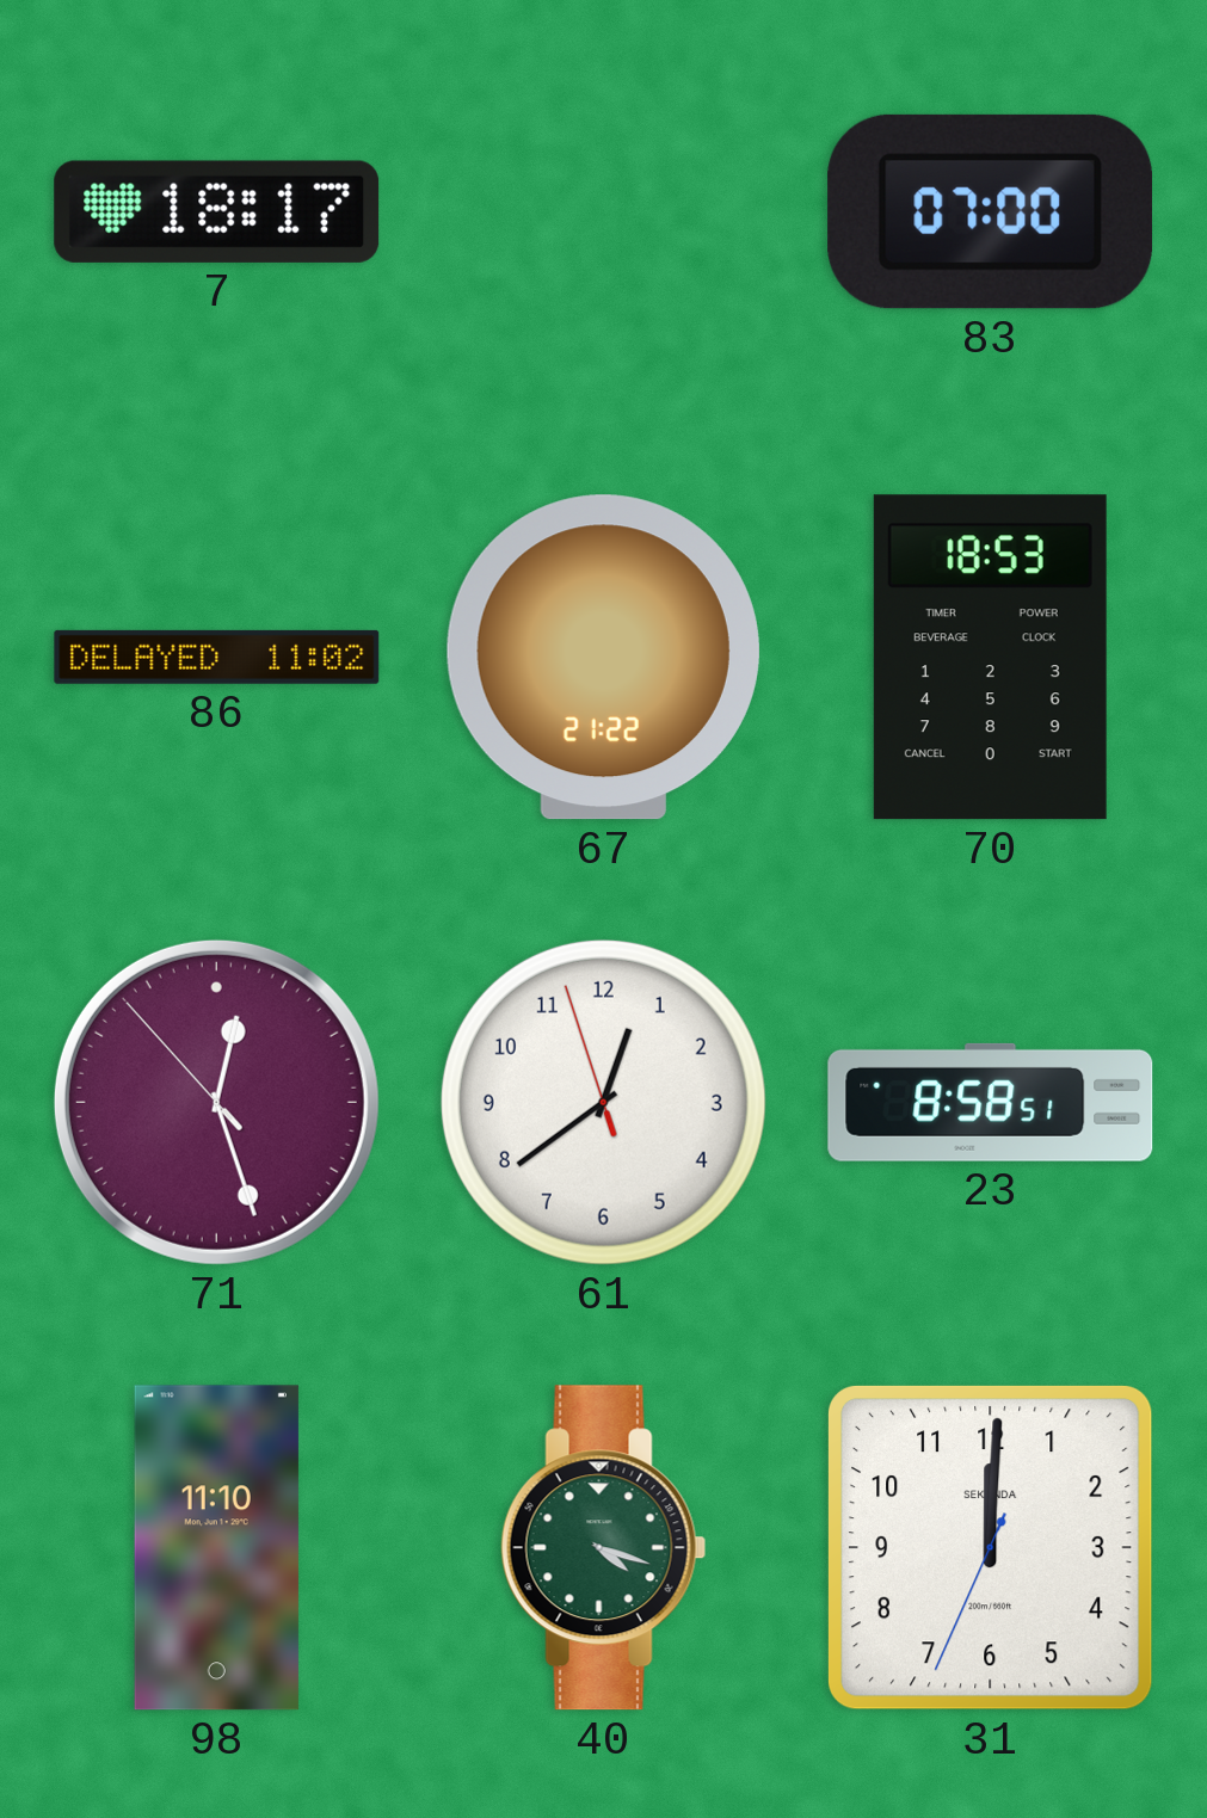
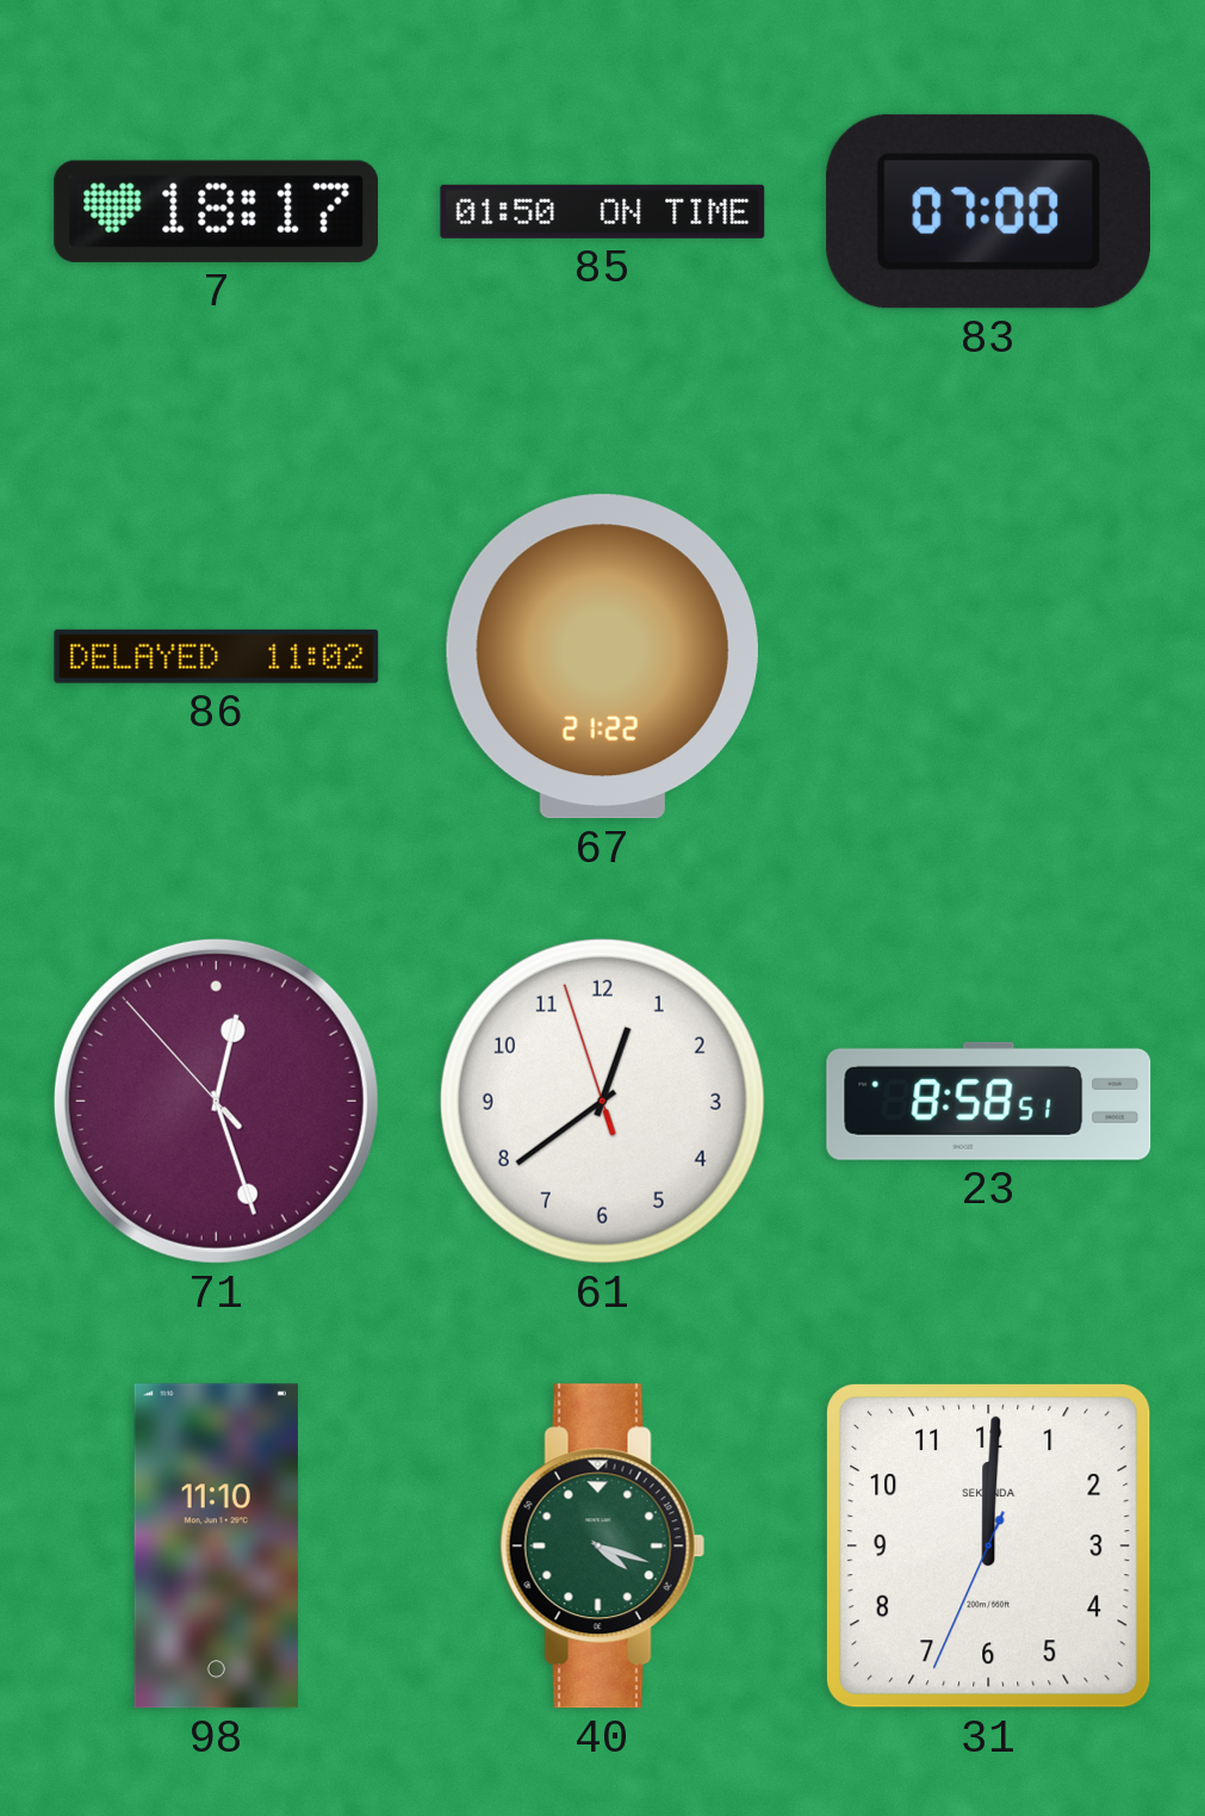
85: none -> 01:50
70: 18:53 -> none
